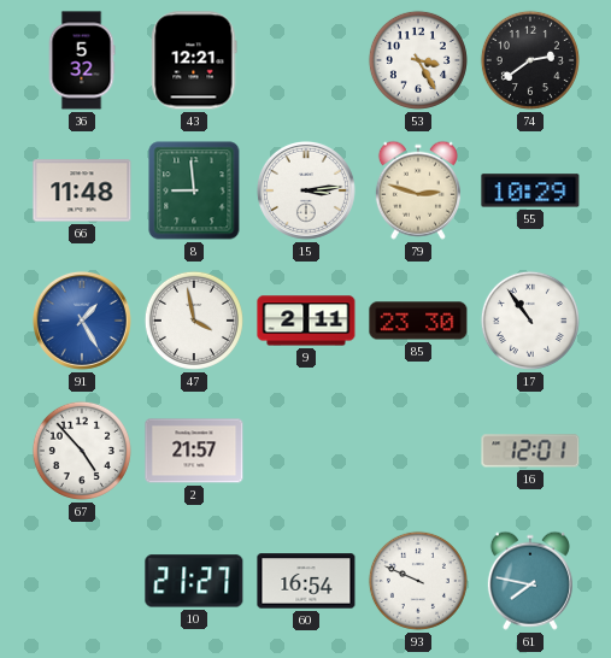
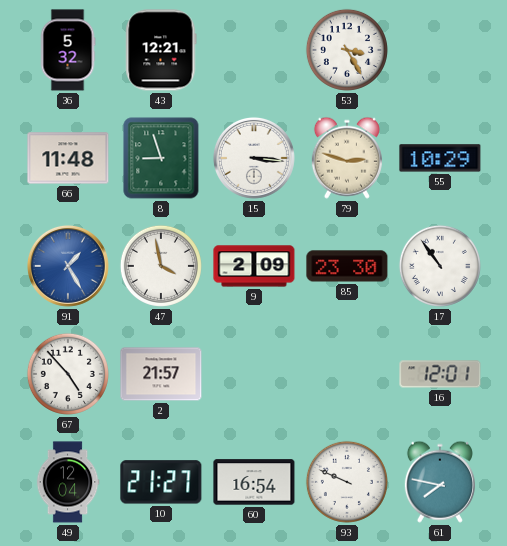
74: 2:39 -> none
8: 8:59 -> 8:57
15: 3:14 -> 3:16
9: 2:11 -> 2:09
49: none -> 12:04
